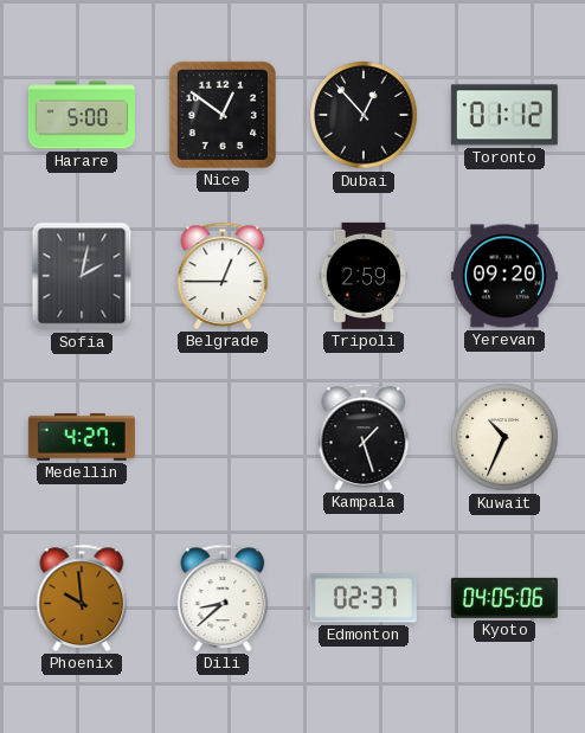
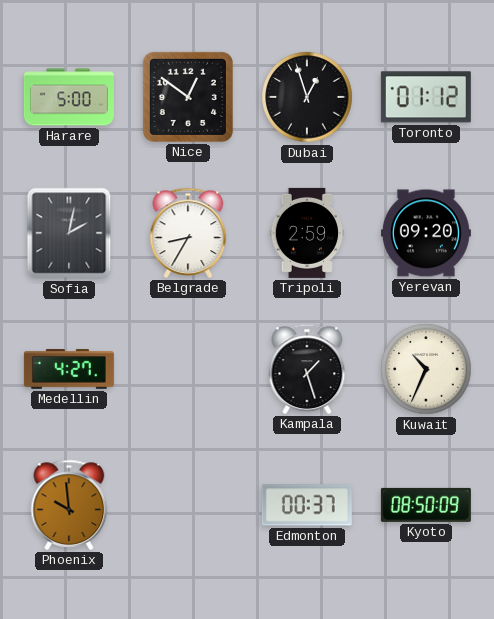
Dubai: 12:53 -> 12:57
Belgrade: 12:45 -> 8:35
Dili: 8:38 -> none
Edmonton: 02:37 -> 00:37
Kyoto: 04:05 -> 08:50
